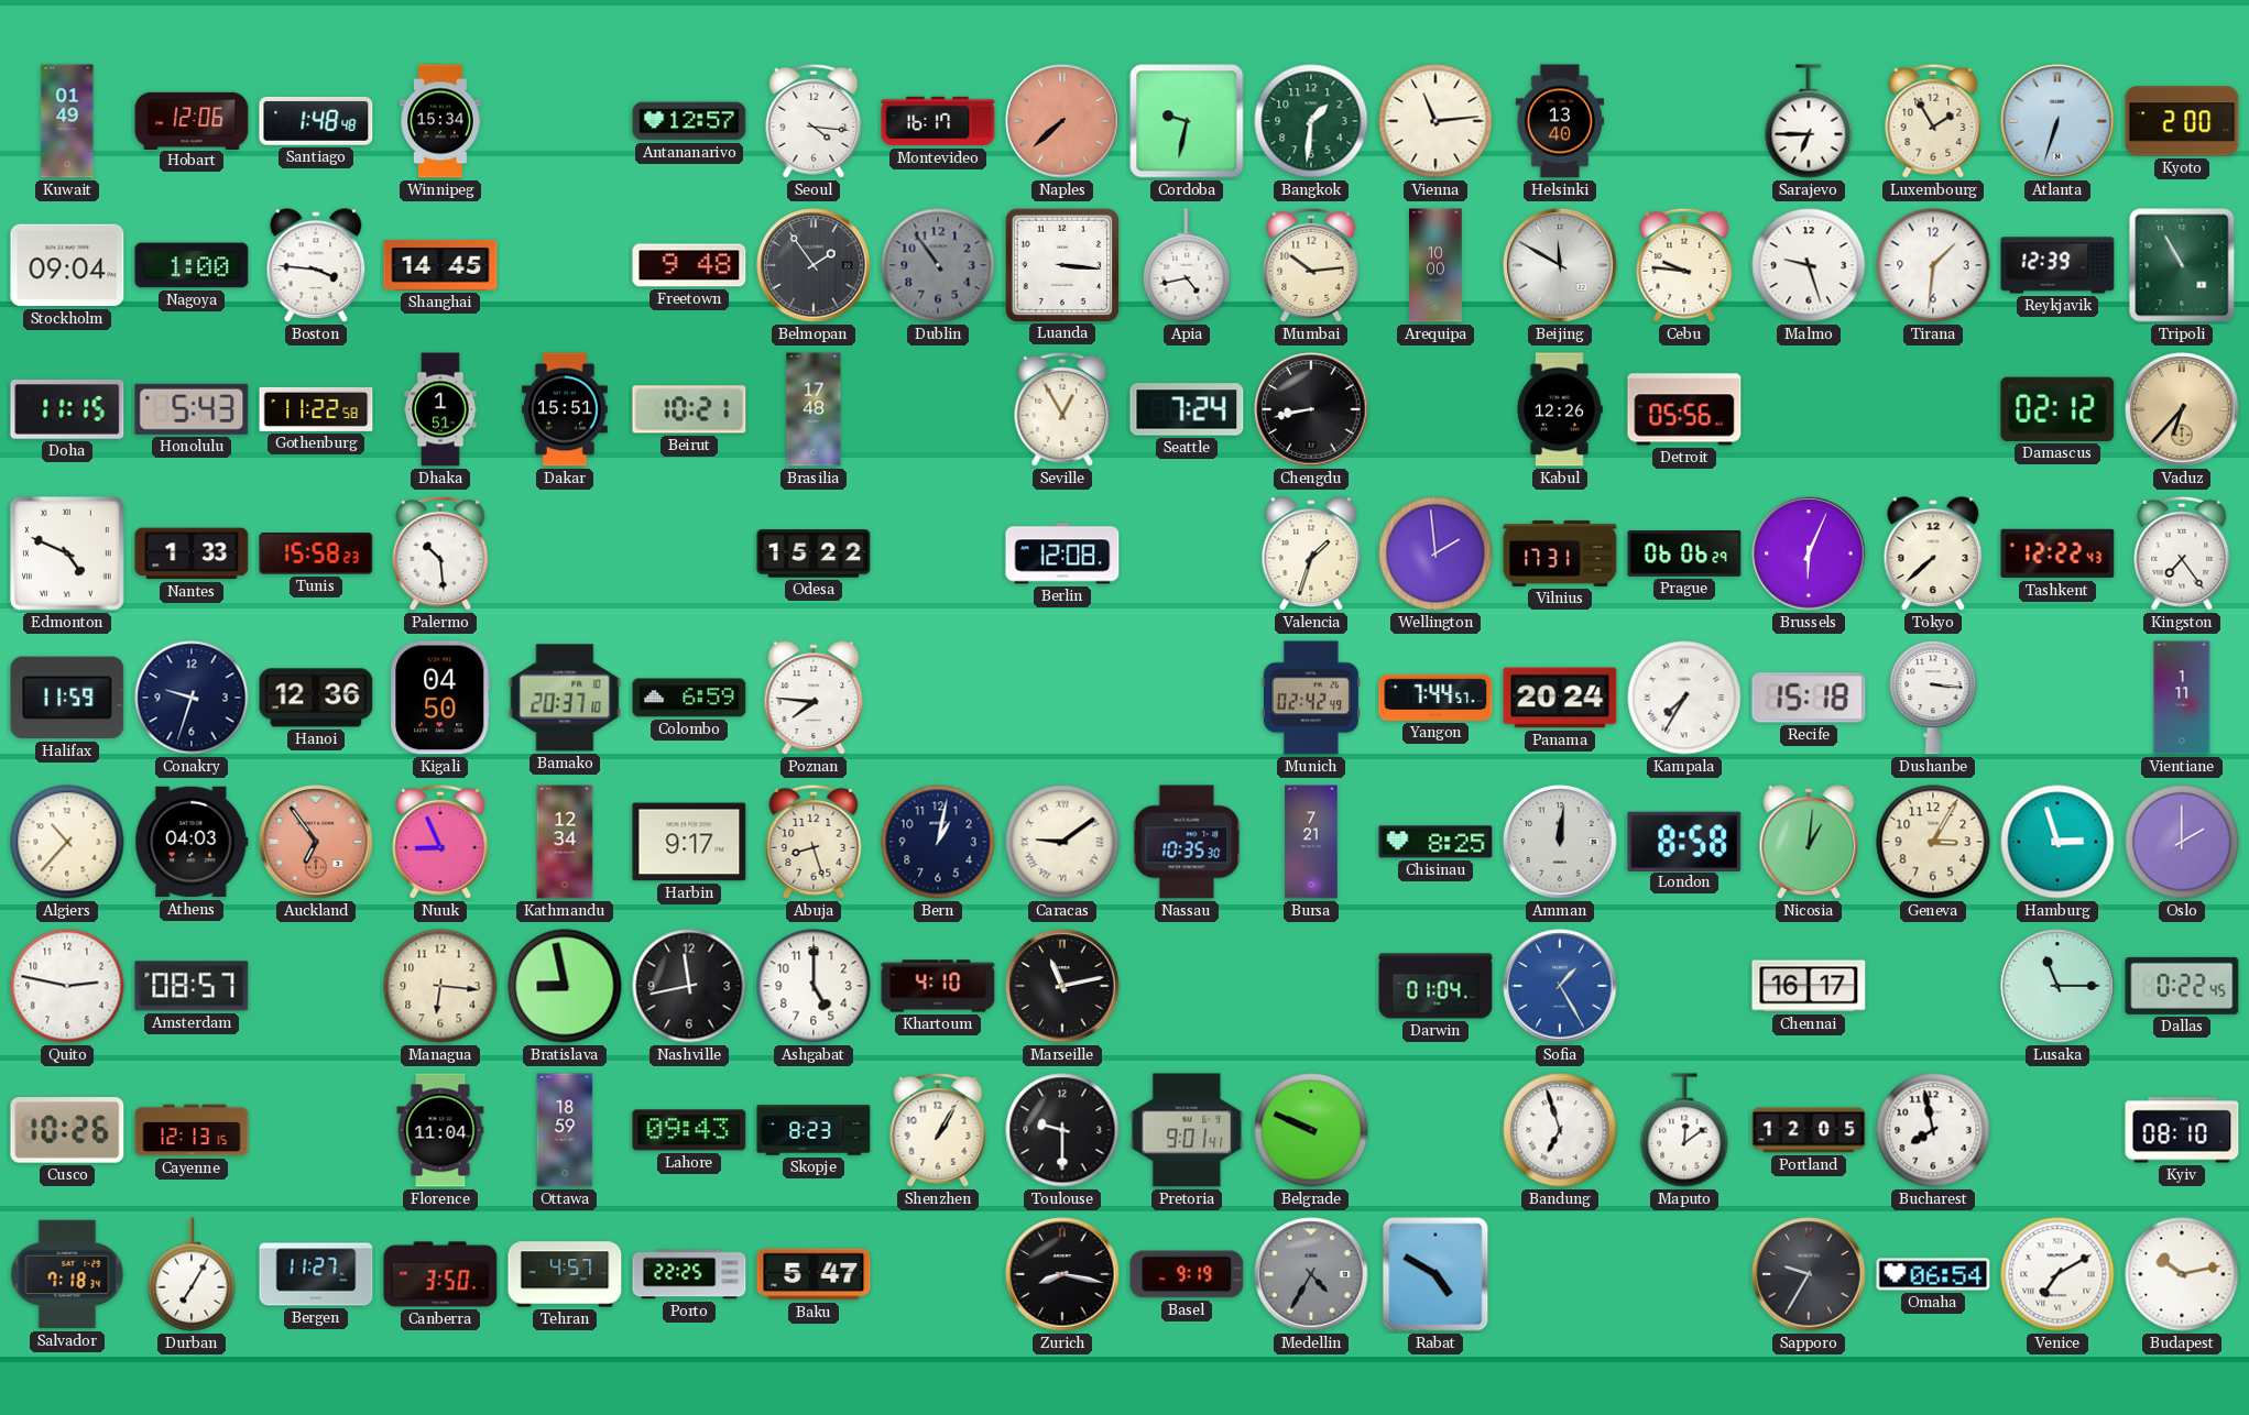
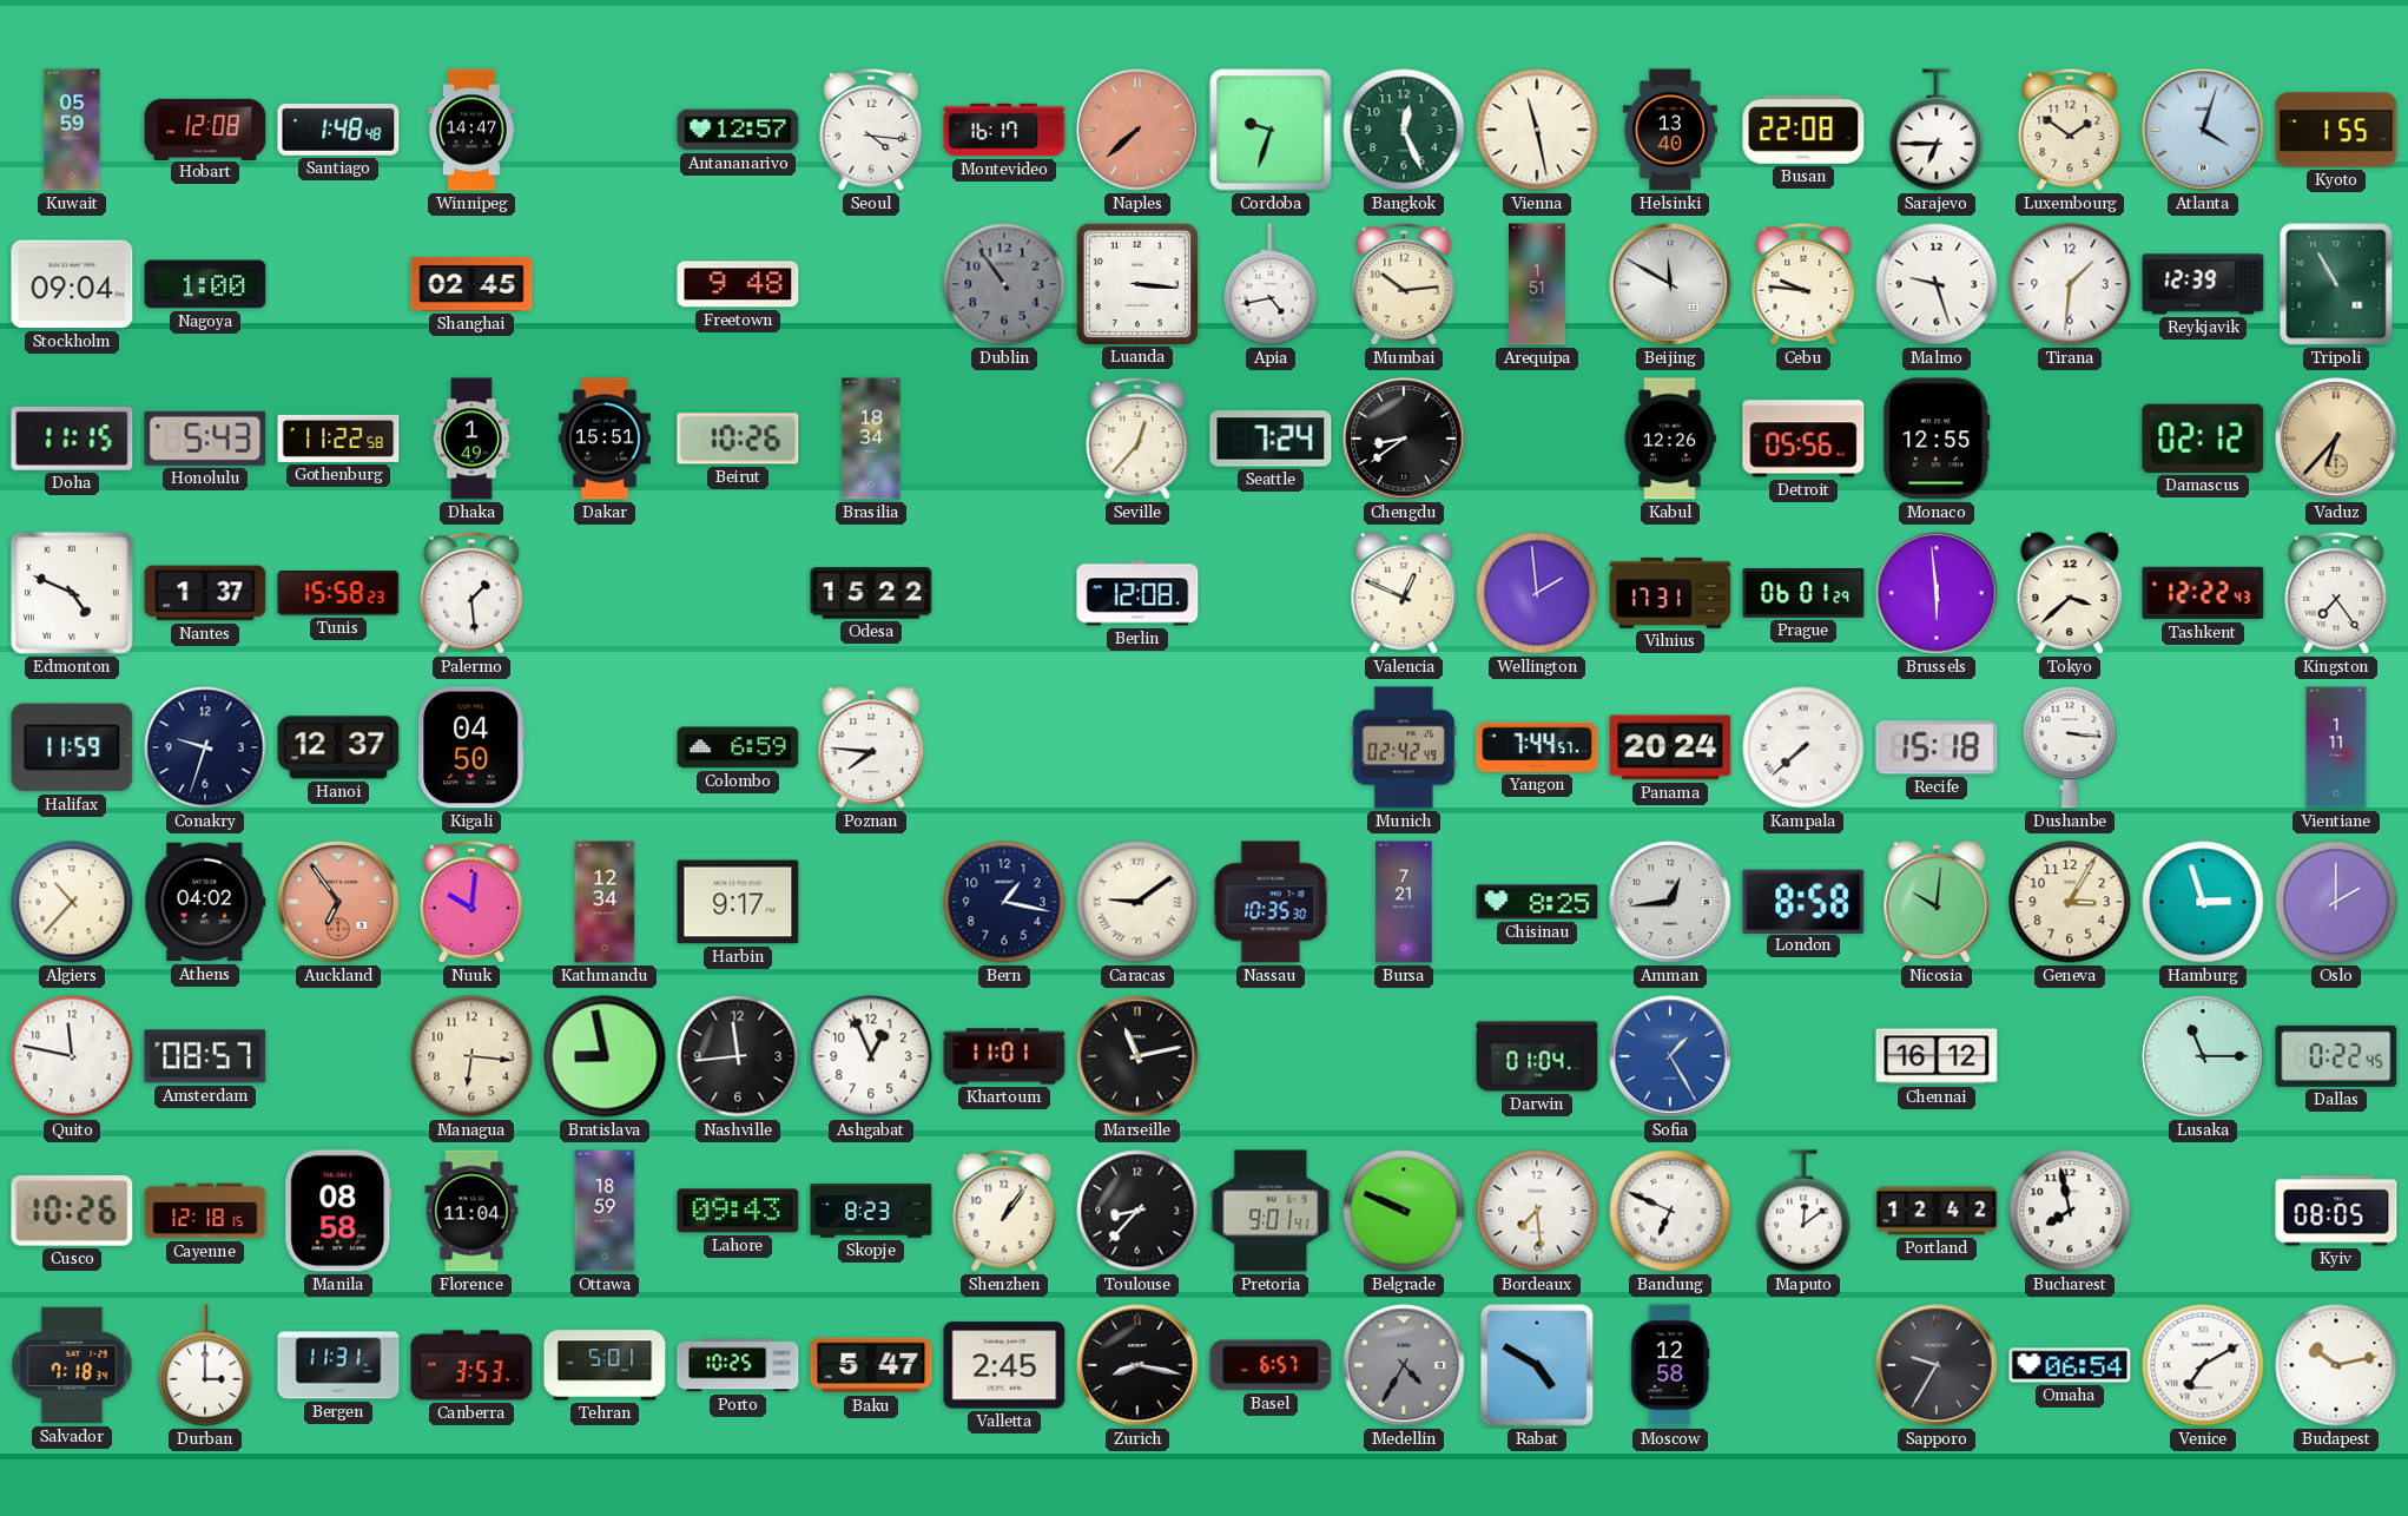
Kuwait: 01:49 -> 05:59
Hobart: 12:06 -> 12:08
Winnipeg: 15:34 -> 14:47
Cordoba: 9:32 -> 9:33
Bangkok: 1:31 -> 12:26
Vienna: 11:14 -> 11:28
Busan: none -> 22:08
Luxembourg: 1:55 -> 1:51
Atlanta: 6:33 -> 4:03
Kyoto: 2:00 -> 1:55
Boston: 3:46 -> none
Shanghai: 14:45 -> 02:45
Belmopan: 1:54 -> none
Arequipa: 10:00 -> 1:51
Dhaka: 1:51 -> 1:49
Beirut: 10:21 -> 10:26
Brasilia: 17:48 -> 18:34
Seville: 12:55 -> 12:37
Chengdu: 8:43 -> 8:39
Monaco: none -> 12:55
Nantes: 1:33 -> 1:37
Palermo: 10:29 -> 1:29
Valencia: 1:33 -> 12:49
Prague: 06:06 -> 06:01
Brussels: 6:04 -> 5:59
Tokyo: 7:38 -> 3:38
Hanoi: 12:36 -> 12:37
Bamako: 20:37 -> none
Kampala: 7:35 -> 7:38
Athens: 04:03 -> 04:02
Nuuk: 8:56 -> 10:01
Abuja: 8:27 -> none
Bern: 1:02 -> 1:17
Amman: 12:01 -> 12:44
Nicosia: 1:01 -> 10:01
Quito: 2:47 -> 11:47
Nashville: 11:43 -> 11:44
Ashgabat: 5:00 -> 12:56
Khartoum: 4:10 -> 11:01
Chennai: 16:17 -> 16:12
Cayenne: 12:13 -> 12:18
Manila: none -> 08:58
Shenzhen: 1:05 -> 1:06
Toulouse: 9:30 -> 8:37
Bordeaux: none -> 7:29
Bandung: 6:57 -> 6:49
Portland: 12:05 -> 12:42
Kyiv: 08:10 -> 08:05
Durban: 7:05 -> 3:00
Bergen: 11:27 -> 11:31
Canberra: 3:50 -> 3:53
Tehran: 4:57 -> 5:01
Porto: 22:25 -> 10:25
Valletta: none -> 2:45
Basel: 9:19 -> 6:57
Moscow: none -> 12:58
